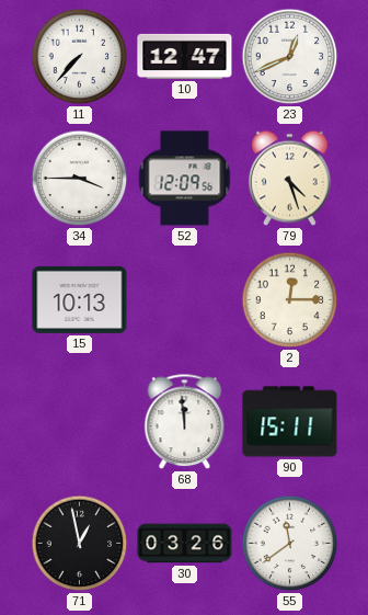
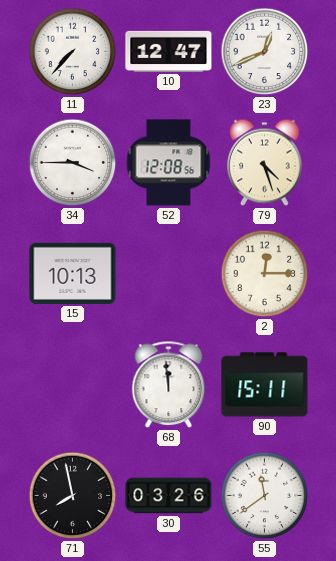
52: 12:09 -> 12:08
71: 12:58 -> 7:58
